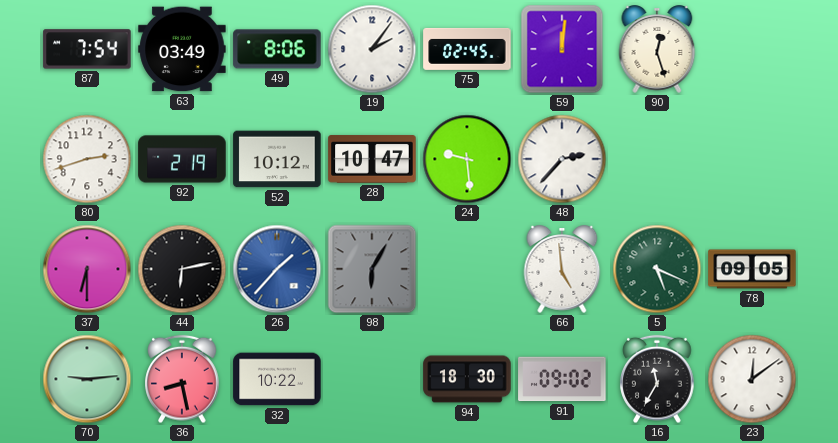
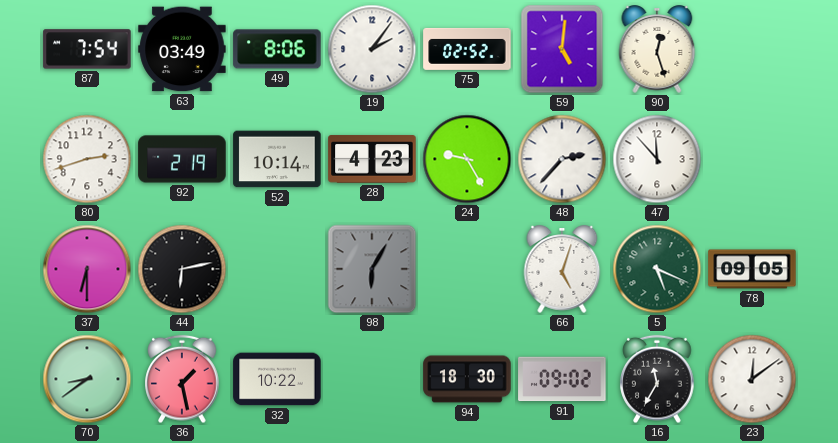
75: 02:45 -> 02:52
59: 12:01 -> 5:01
52: 10:12 -> 10:14
28: 10:47 -> 4:23
24: 9:29 -> 9:25
47: none -> 11:53
26: 1:37 -> none
66: 4:59 -> 5:03
70: 9:14 -> 8:39
36: 8:28 -> 1:28
